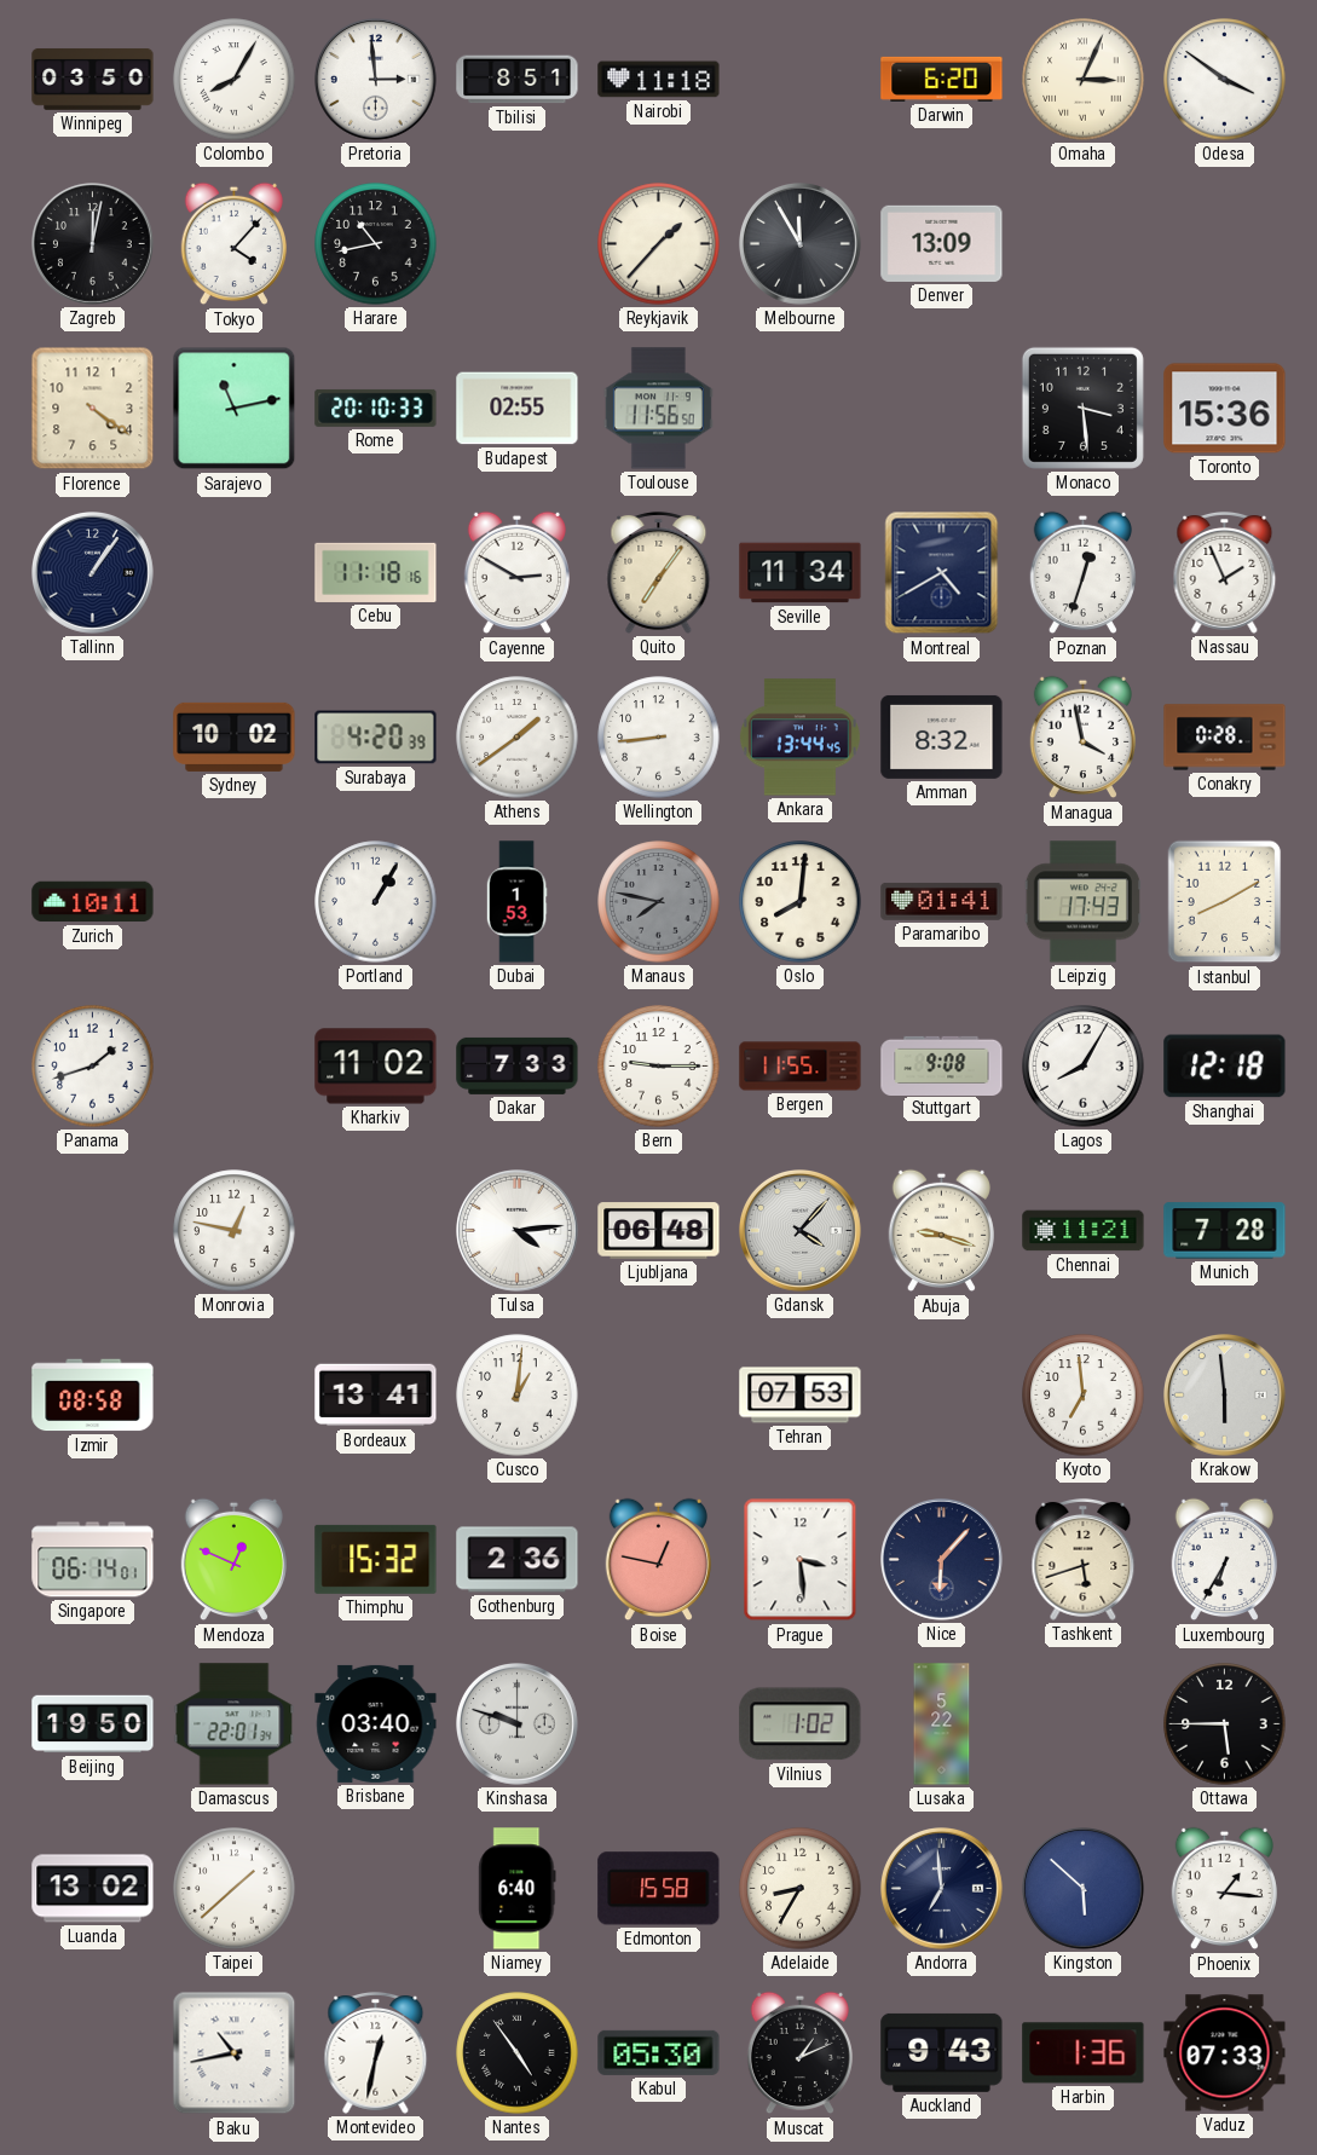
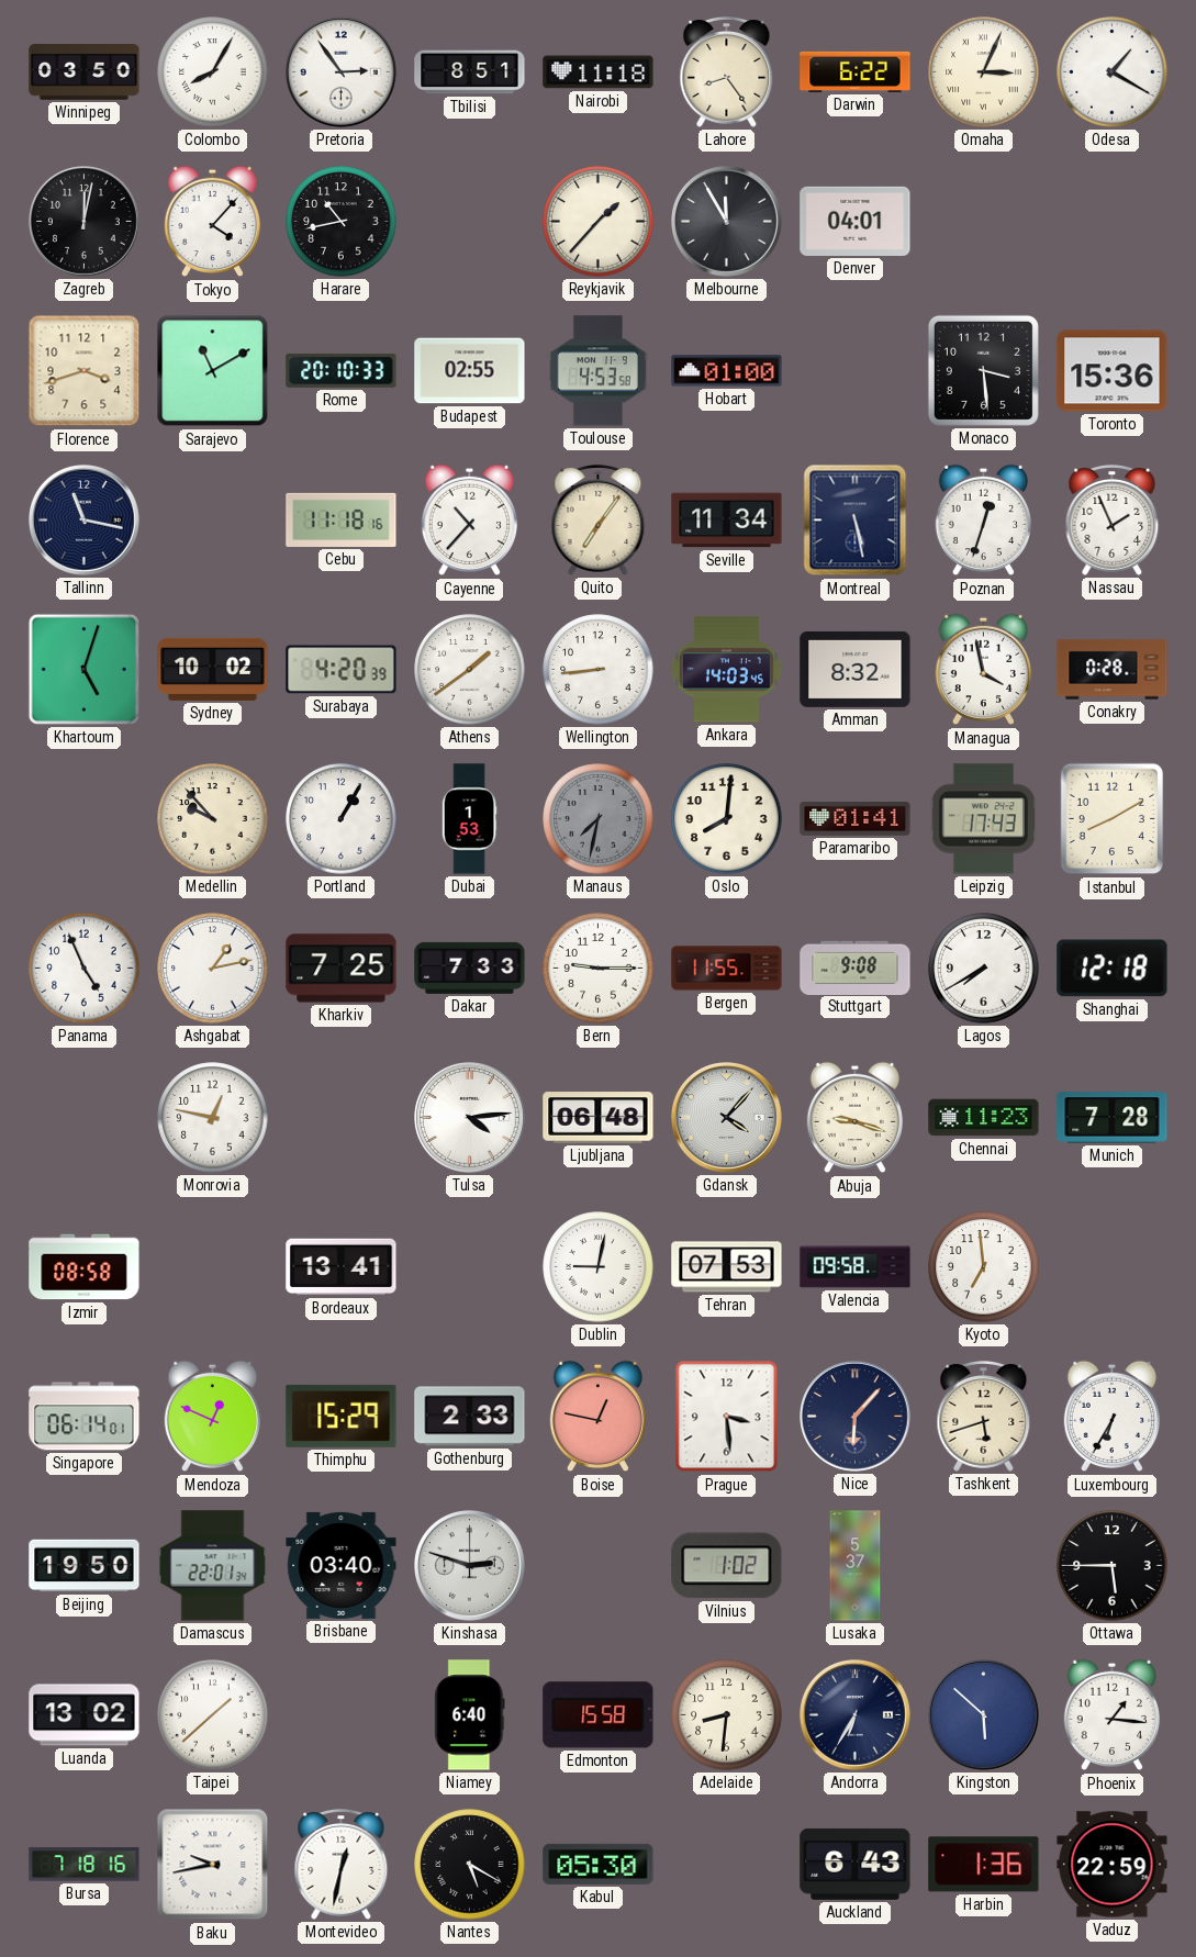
Pretoria: 2:59 -> 2:54
Lahore: none -> 8:24
Darwin: 6:20 -> 6:22
Odesa: 3:51 -> 1:20
Denver: 13:09 -> 04:01
Florence: 4:21 -> 3:42
Sarajevo: 11:13 -> 11:10
Toulouse: 11:56 -> 4:53
Hobart: none -> 01:00
Tallinn: 1:06 -> 11:17
Cayenne: 2:50 -> 10:37
Montreal: 4:40 -> 5:28
Khartoum: none -> 5:03
Ankara: 13:44 -> 14:03
Zurich: 10:11 -> none
Medellin: none -> 9:53
Manaus: 7:47 -> 7:32
Panama: 1:42 -> 4:56
Ashgabat: none -> 1:13
Kharkiv: 11:02 -> 7:25
Lagos: 8:05 -> 7:40
Chennai: 11:21 -> 11:23
Cusco: 1:01 -> none
Dublin: none -> 9:02
Valencia: none -> 09:58
Krakow: 5:59 -> none
Thimphu: 15:32 -> 15:29
Gothenburg: 2:36 -> 2:33
Kinshasa: 9:48 -> 2:48
Lusaka: 5:22 -> 5:37
Adelaide: 8:35 -> 8:31
Andorra: 6:59 -> 6:35
Bursa: none -> 7:18
Baku: 10:43 -> 9:43
Nantes: 4:54 -> 5:20
Muscat: 1:11 -> none
Auckland: 9:43 -> 6:43
Vaduz: 07:33 -> 22:59
